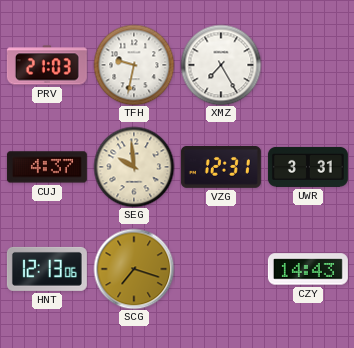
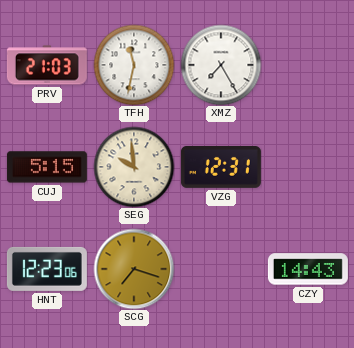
TFH: 9:32 -> 11:32
CUJ: 4:37 -> 5:15
UWR: 3:31 -> none
HNT: 12:13 -> 12:23
